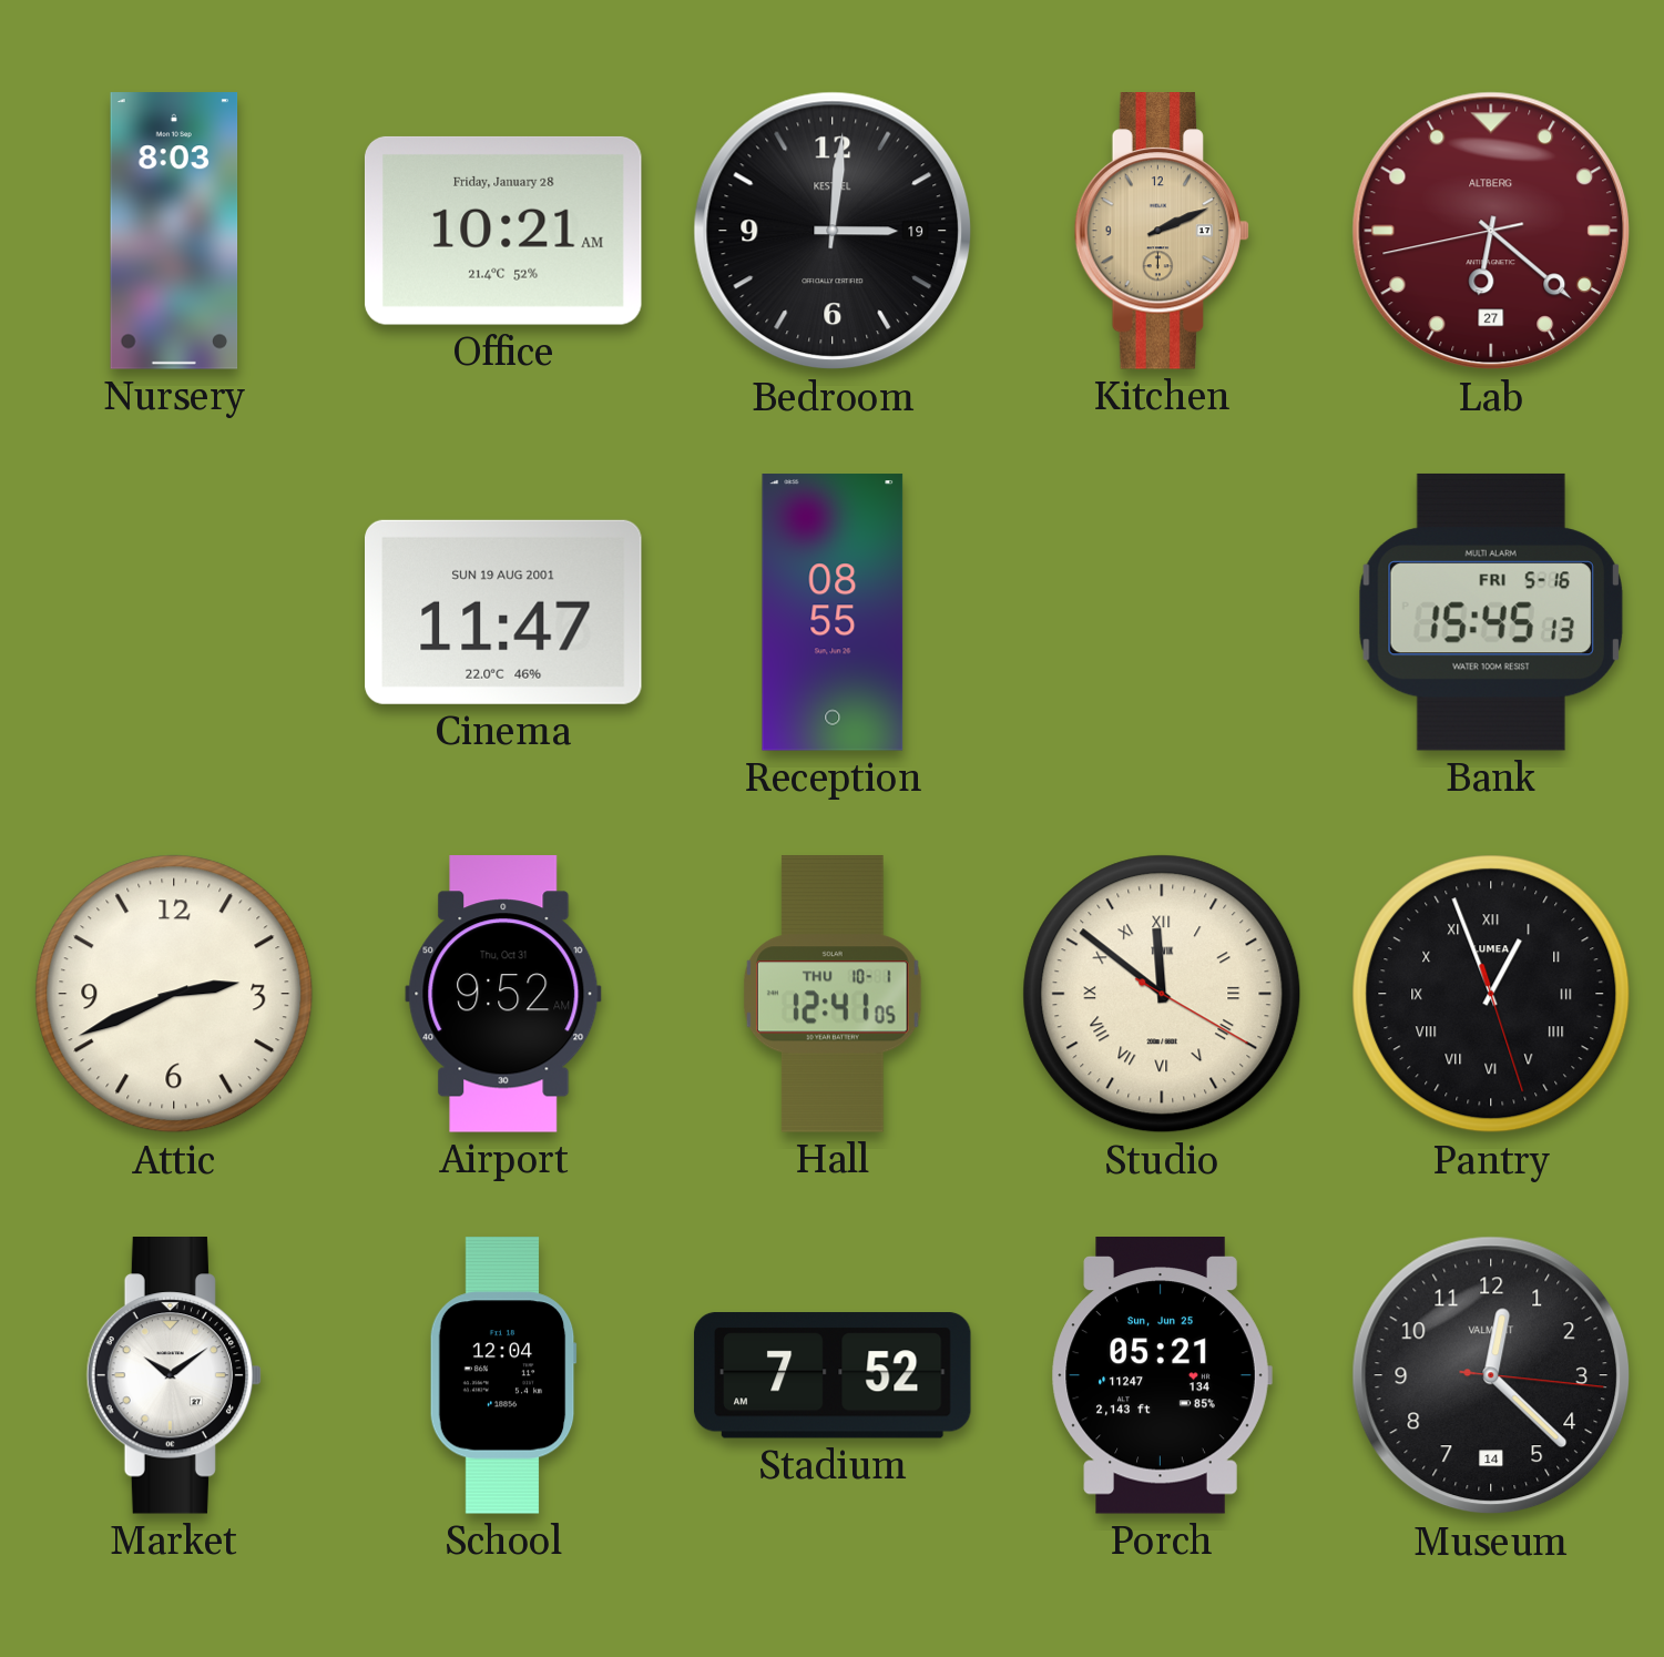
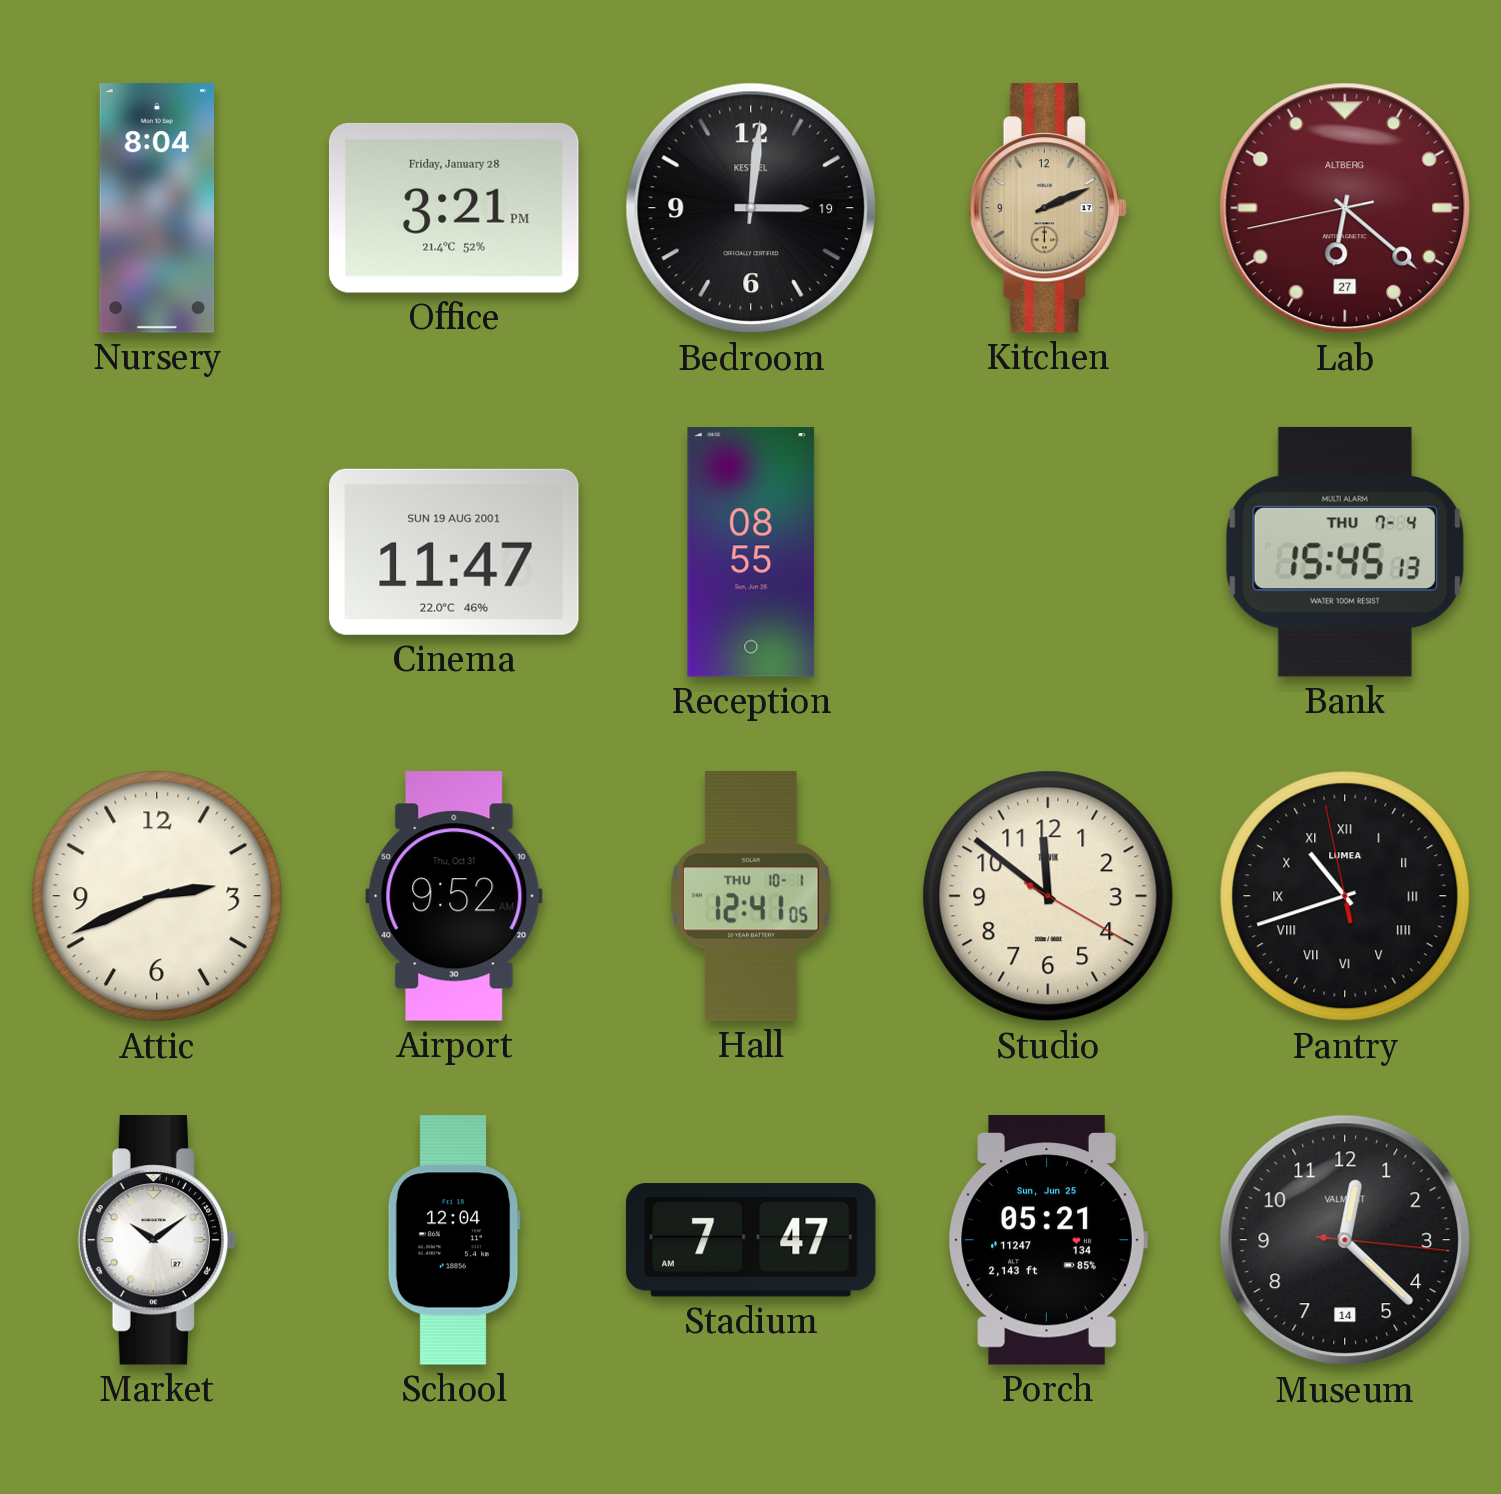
Nursery: 8:03 -> 8:04
Office: 10:21 -> 3:21
Bank date: FRI 5-16 -> THU 7-4
Studio numerals: Roman -> Arabic
Pantry: 12:56 -> 10:41
Stadium: 7:52 -> 7:47
